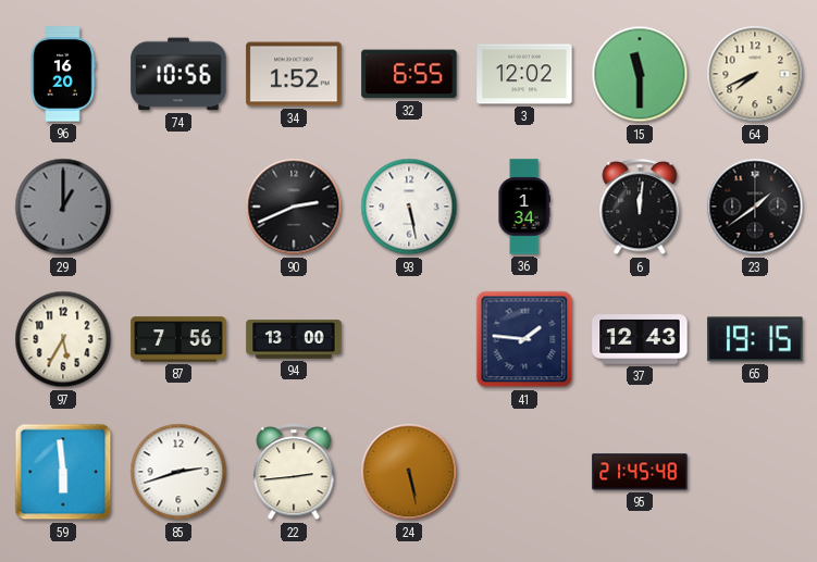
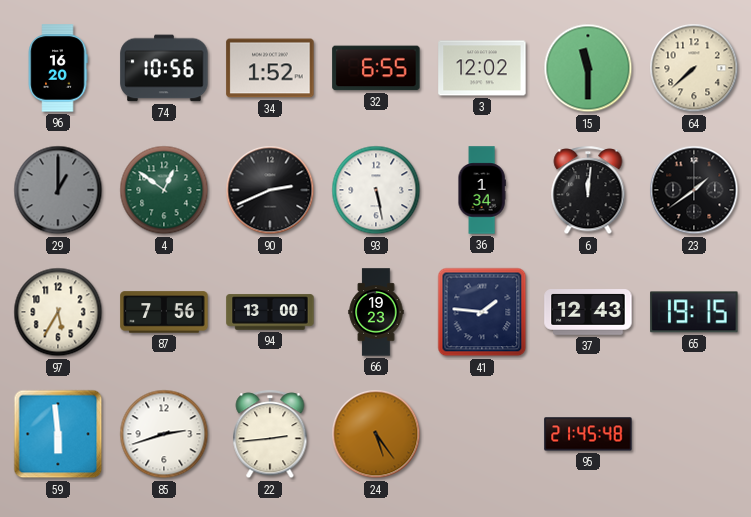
64: 7:41 -> 7:38
4: none -> 12:51
66: none -> 19:23
24: 5:28 -> 5:24
